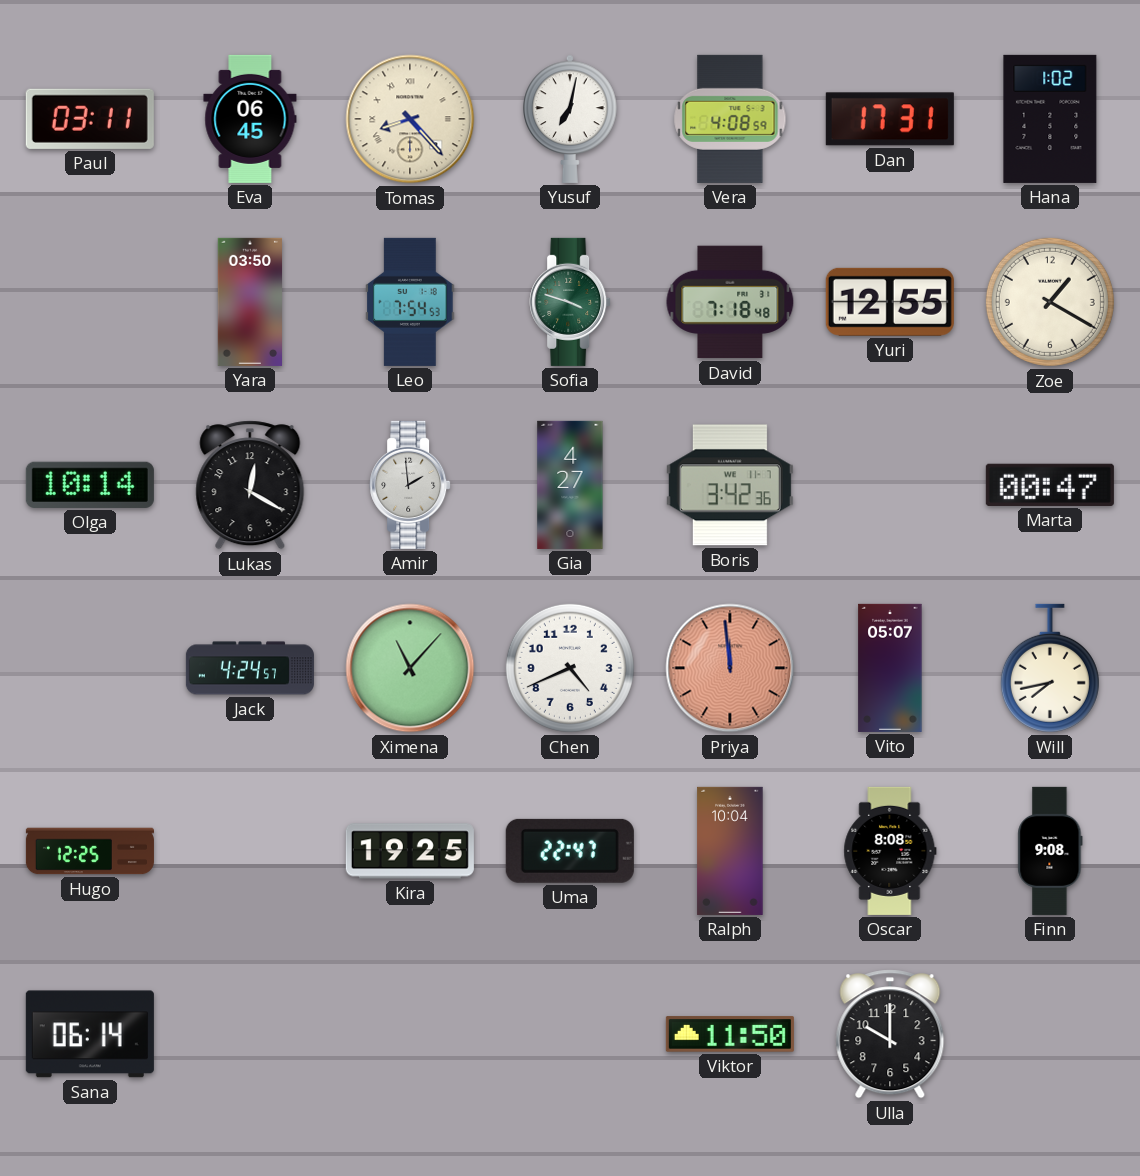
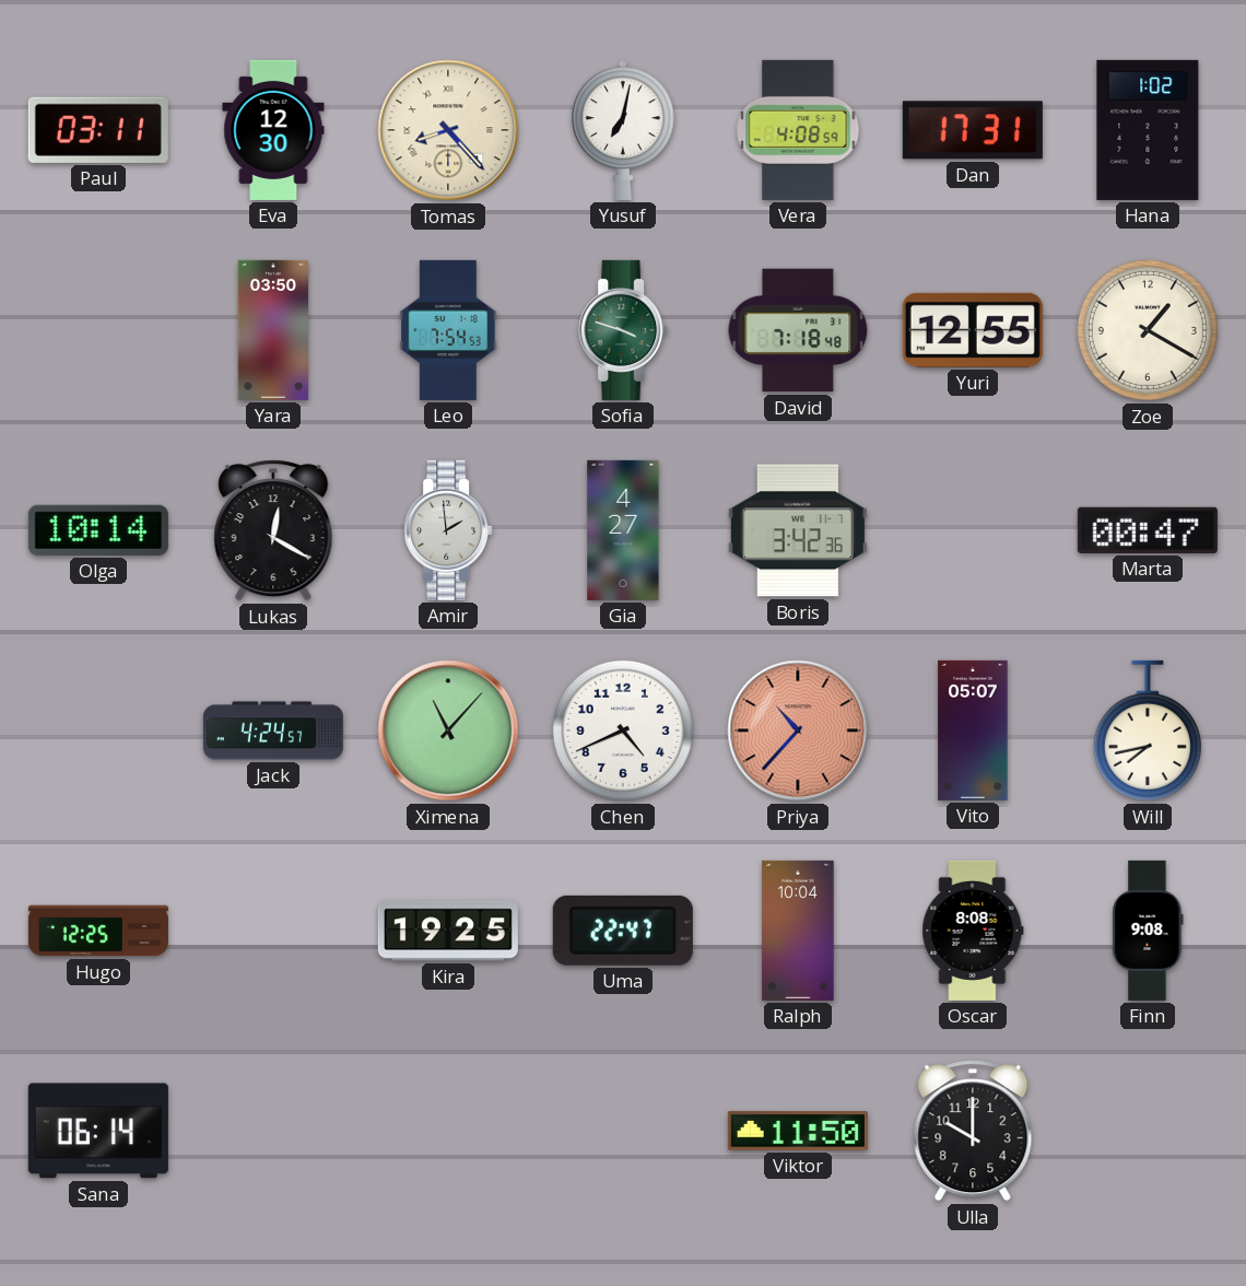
Eva: 06:45 -> 12:30
Priya: 11:59 -> 10:37
